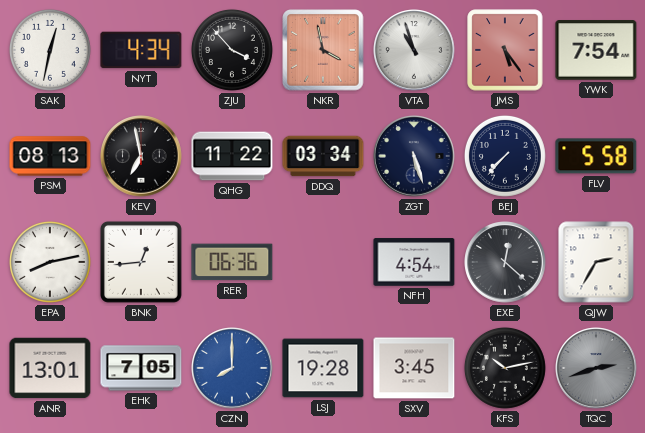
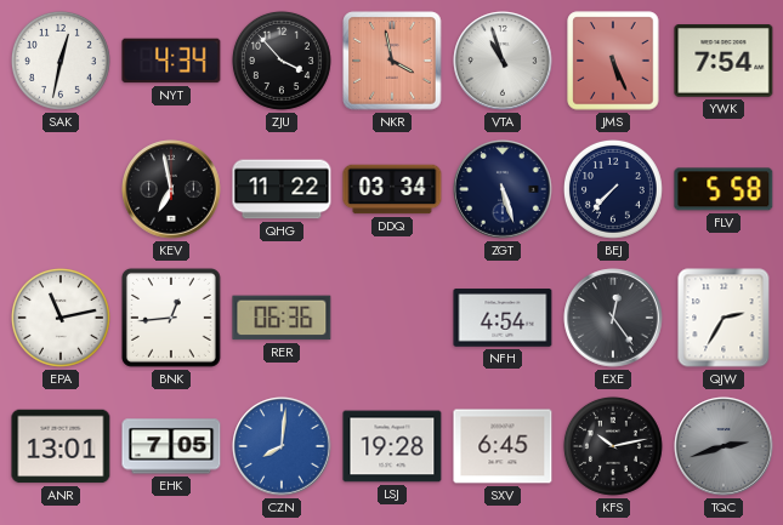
JMS: 5:24 -> 5:26
PSM: 08:13 -> none
EPA: 8:13 -> 11:13
EXE: 12:22 -> 12:24
CZN: 8:00 -> 8:01
SXV: 3:45 -> 6:45
